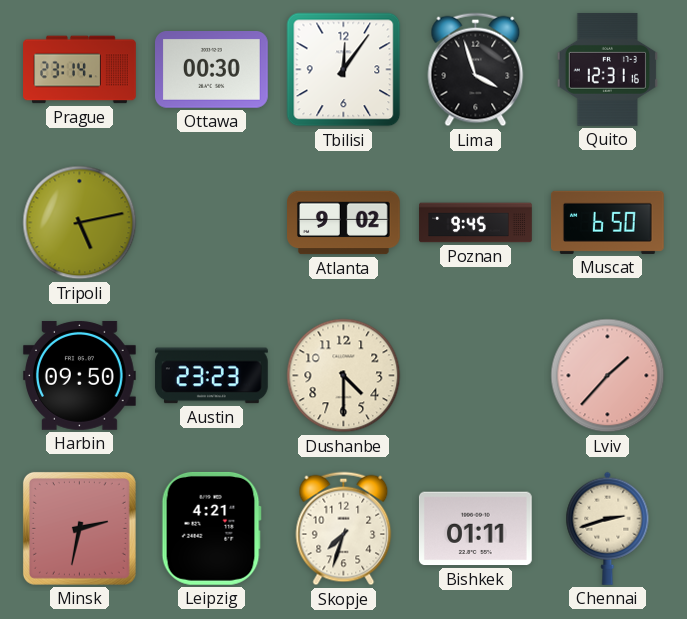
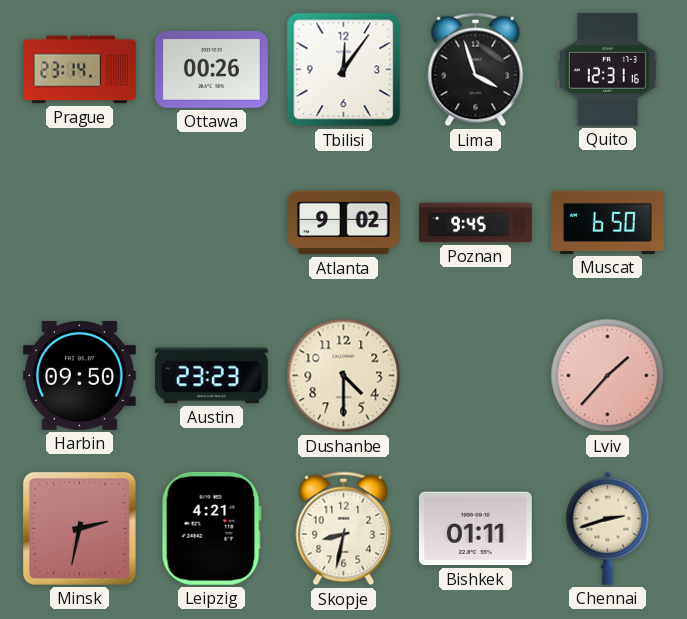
Ottawa: 00:30 -> 00:26
Tripoli: 5:13 -> none
Skopje: 7:33 -> 8:32
